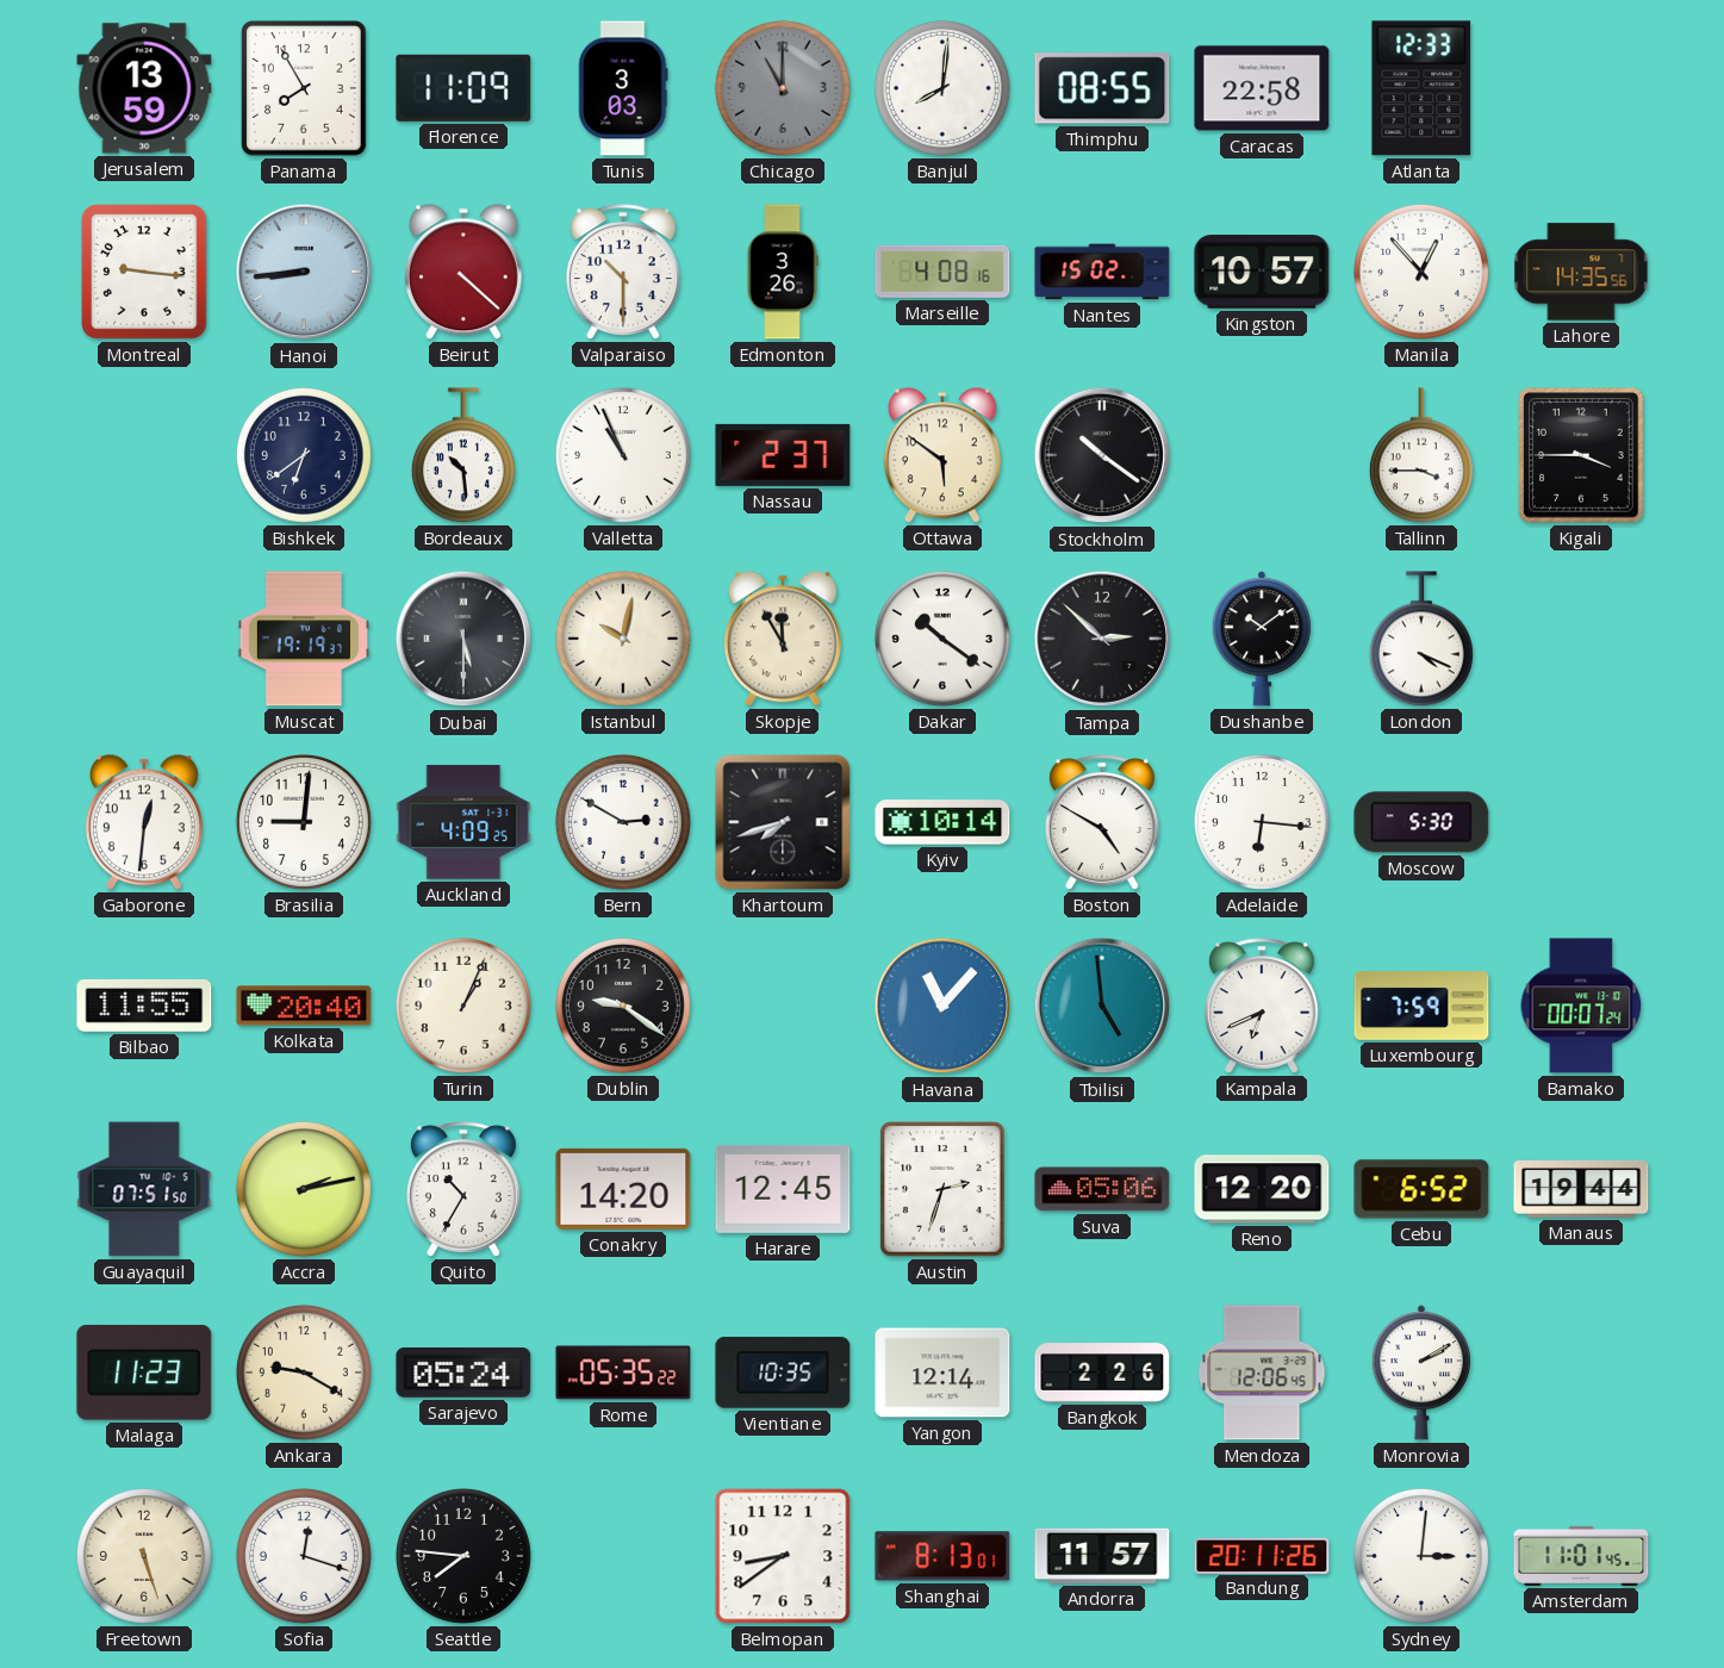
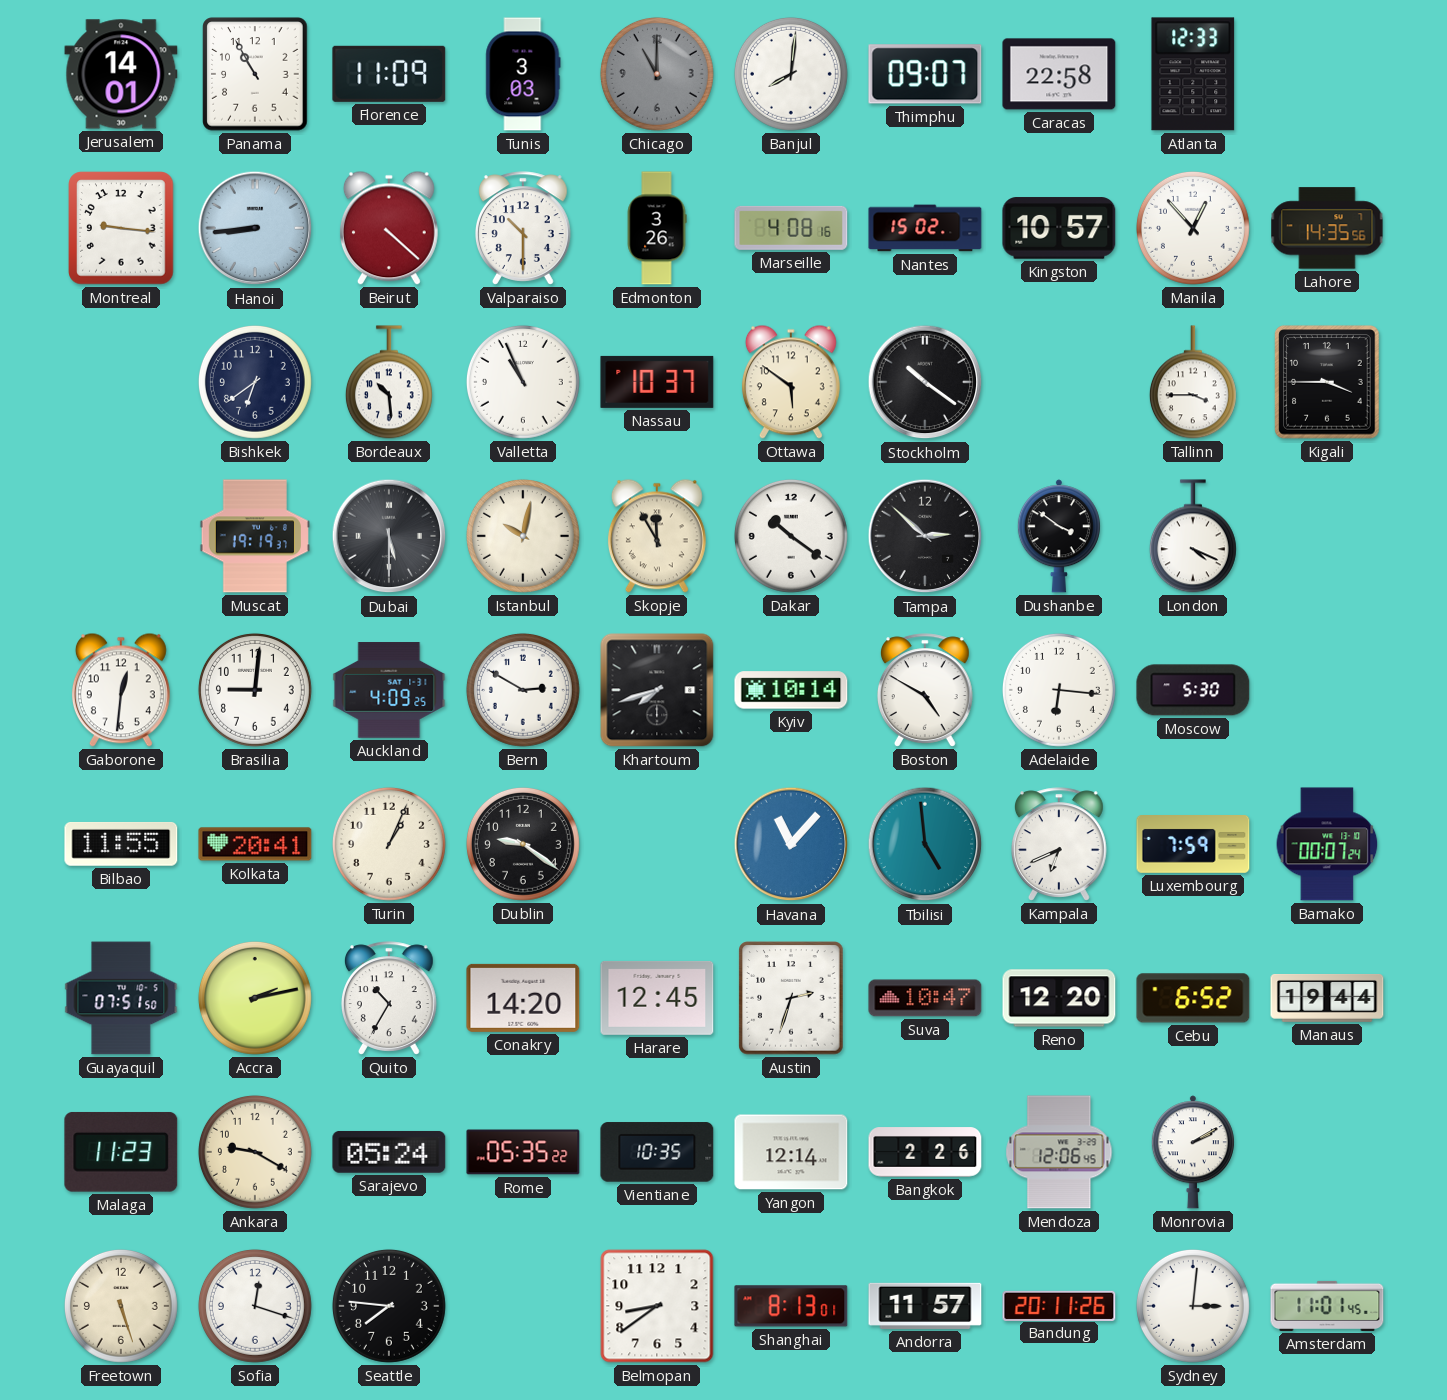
Jerusalem: 13:59 -> 14:01
Panama: 7:55 -> 10:55
Thimphu: 08:55 -> 09:07
Nassau: 2:37 -> 10:37
Dushanbe: 10:09 -> 3:51
Kolkata: 20:40 -> 20:41
Suva: 05:06 -> 10:47
